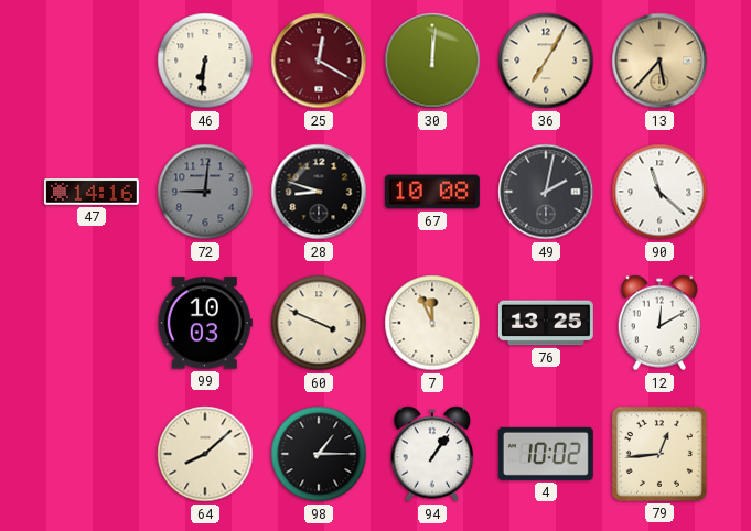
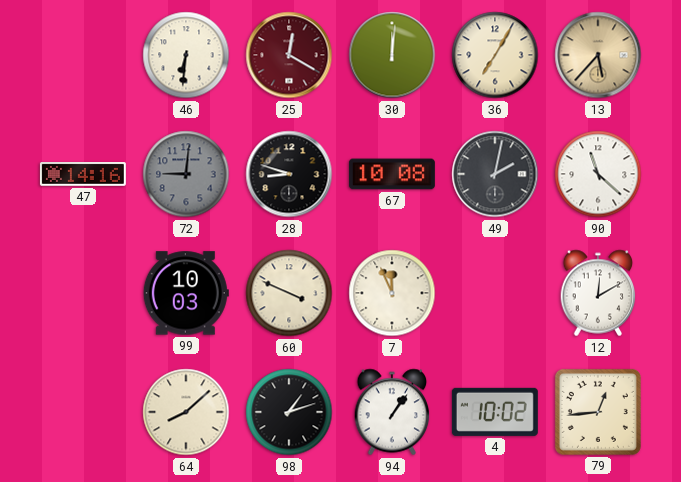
76: 13:25 -> none
98: 1:15 -> 1:12
